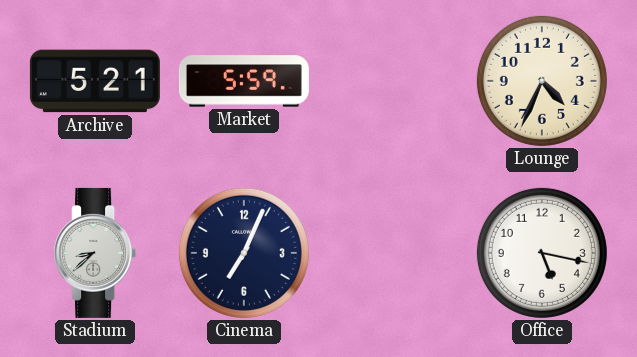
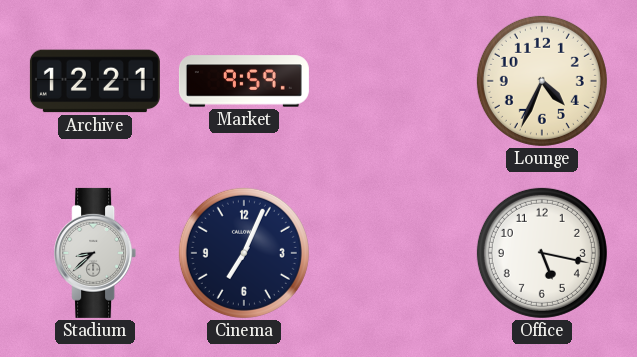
Archive: 5:21 -> 12:21
Market: 5:59 -> 9:59
